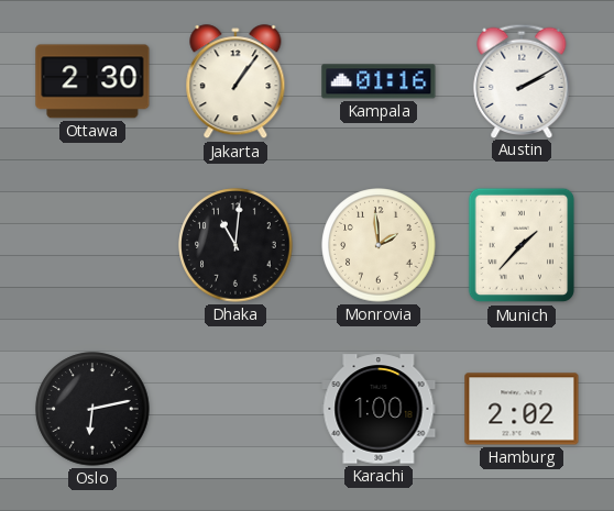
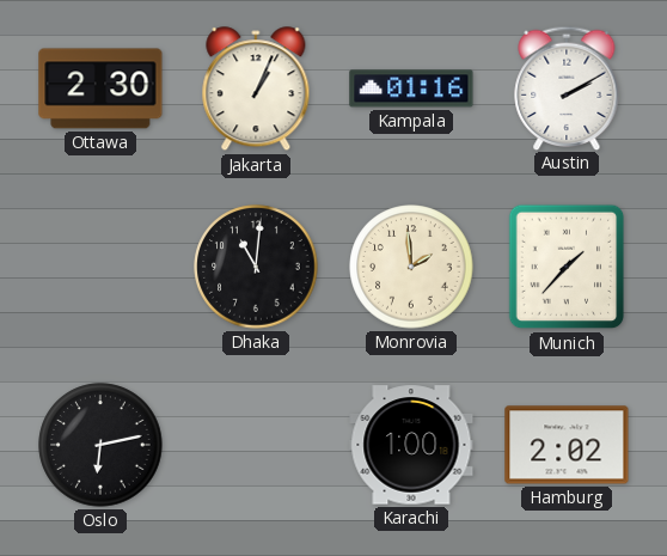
Jakarta: 1:06 -> 1:04
